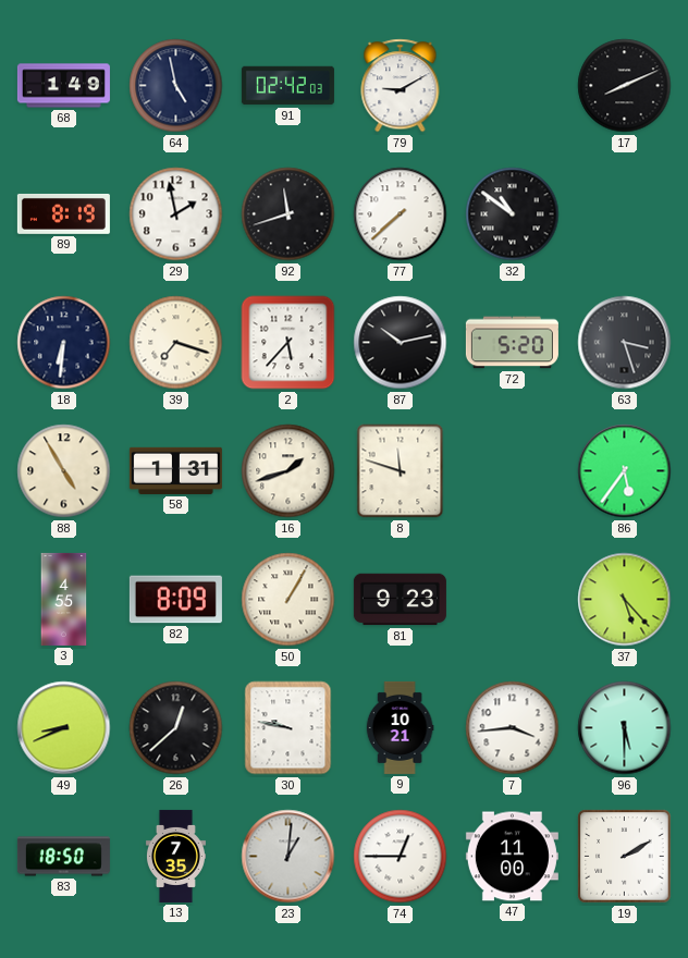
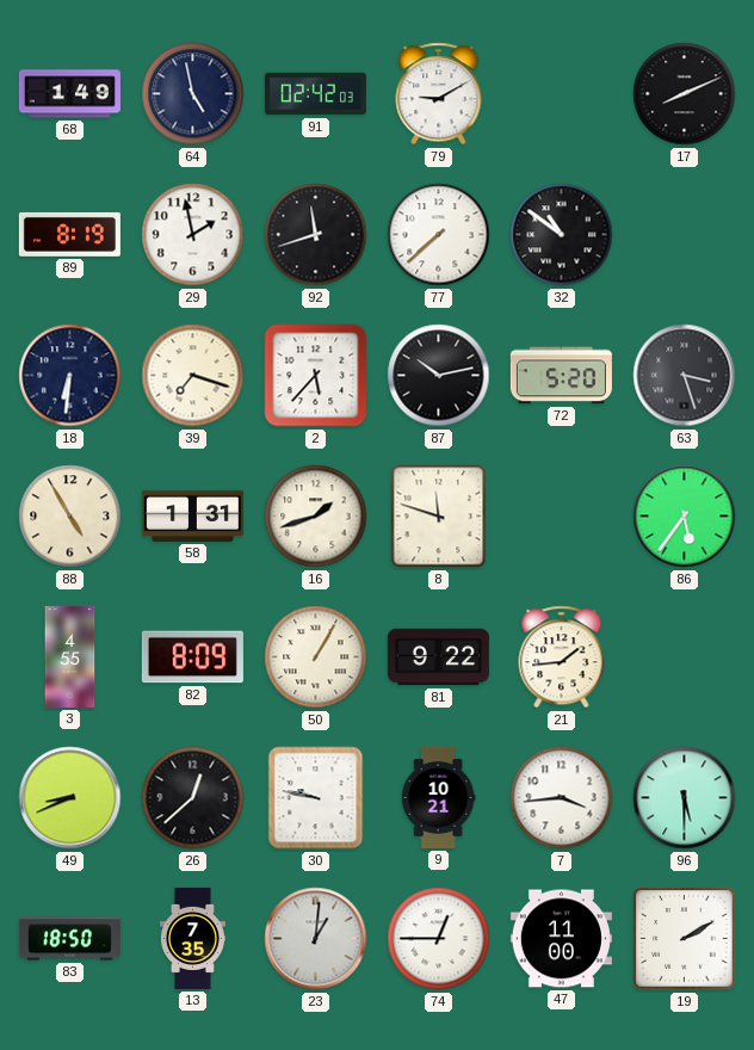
81: 9:23 -> 9:22
21: none -> 1:44
37: 5:23 -> none
